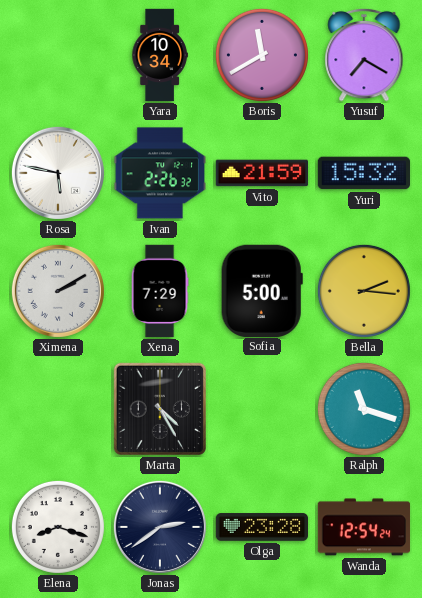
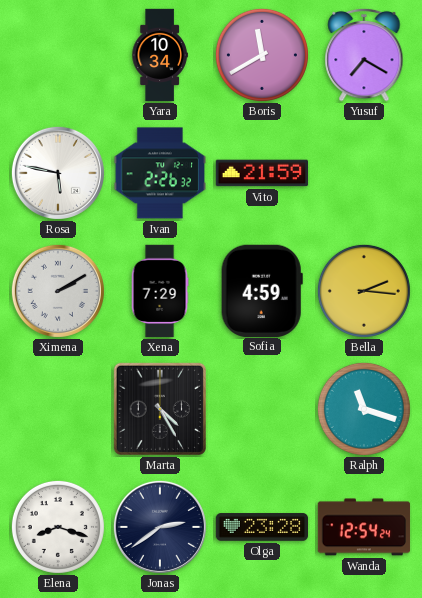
Yuri: 15:32 -> none
Sofia: 5:00 -> 4:59
